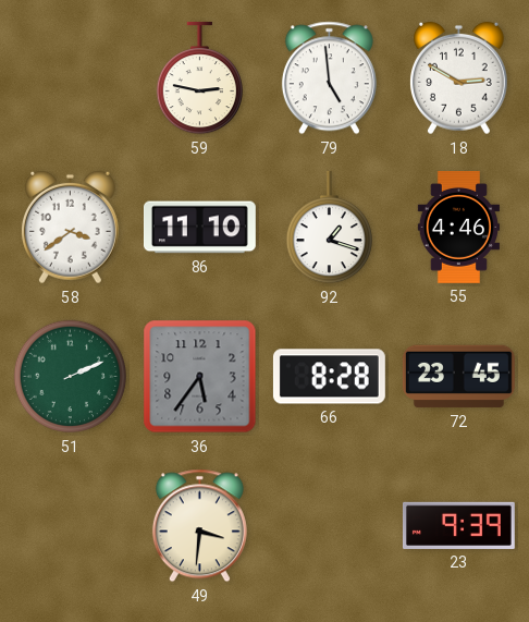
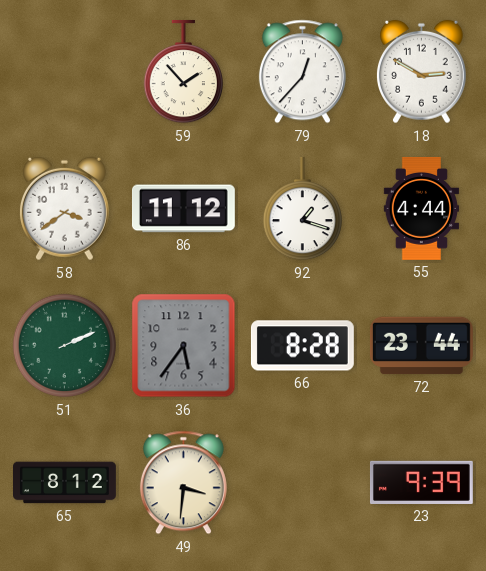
59: 2:47 -> 1:53
79: 4:59 -> 12:37
86: 11:10 -> 11:12
55: 4:46 -> 4:44
72: 23:45 -> 23:44
65: none -> 8:12
